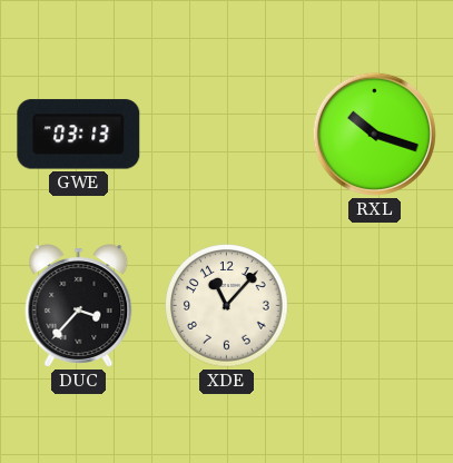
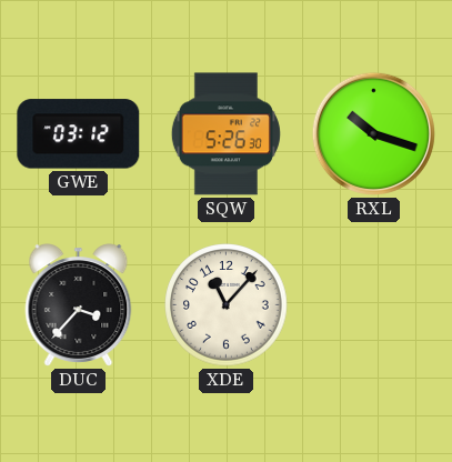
GWE: 03:13 -> 03:12
SQW: none -> 5:26
